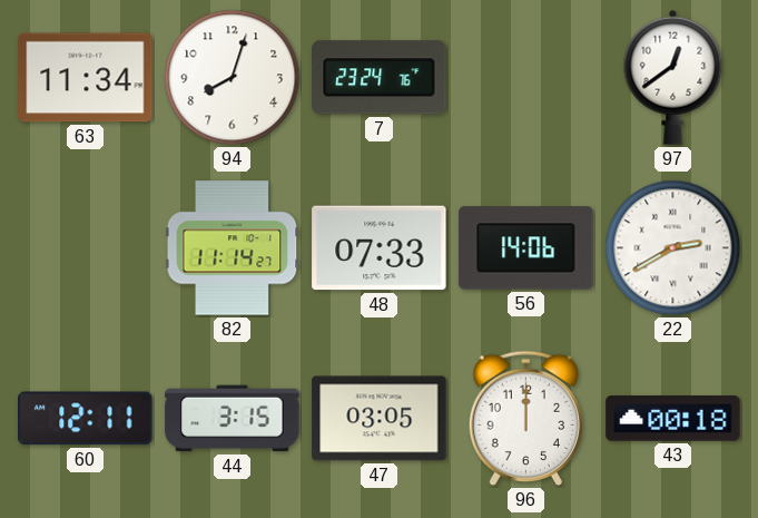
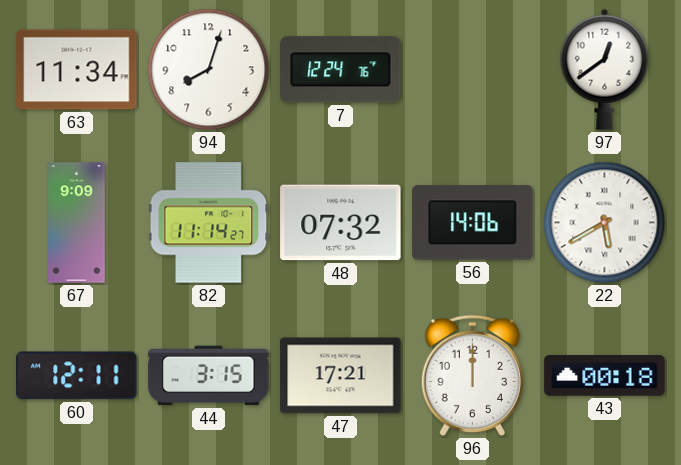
7: 23:24 -> 12:24
67: none -> 9:09
48: 07:33 -> 07:32
22: 2:40 -> 5:40
47: 03:05 -> 17:21
